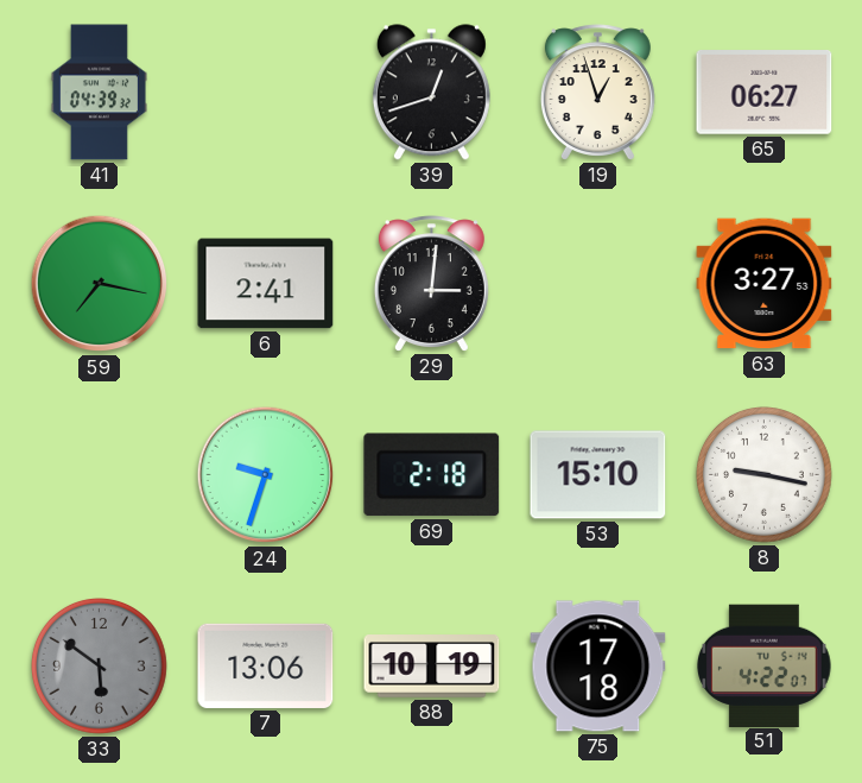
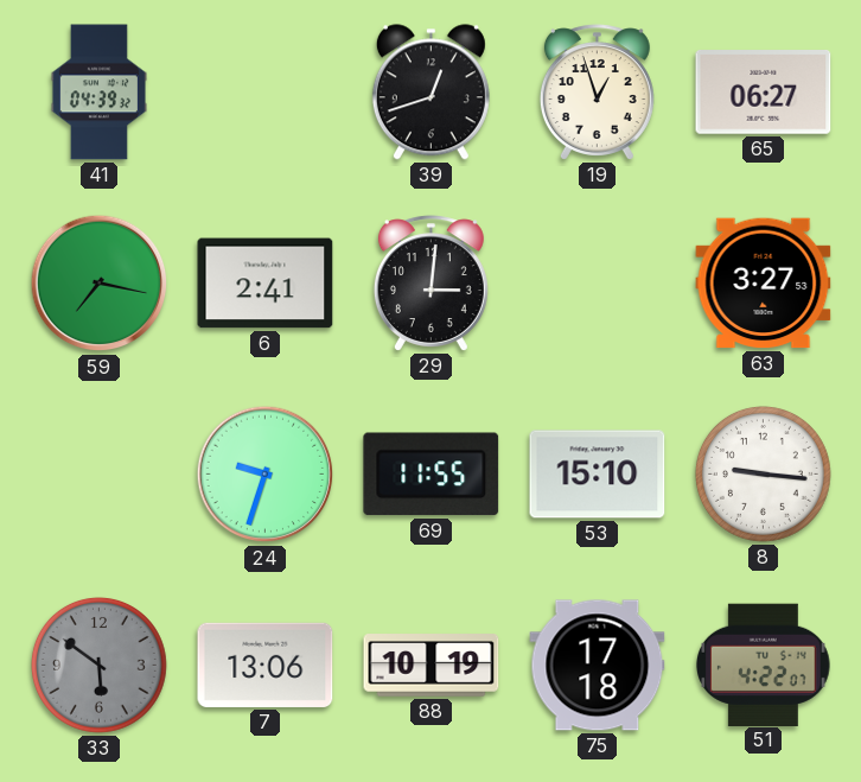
69: 2:18 -> 11:55
8: 9:17 -> 9:16
